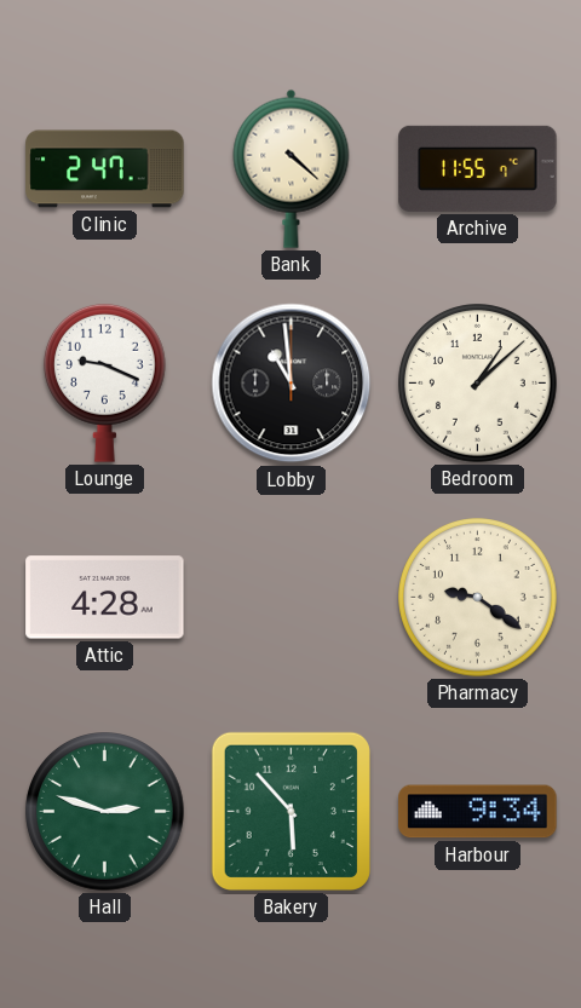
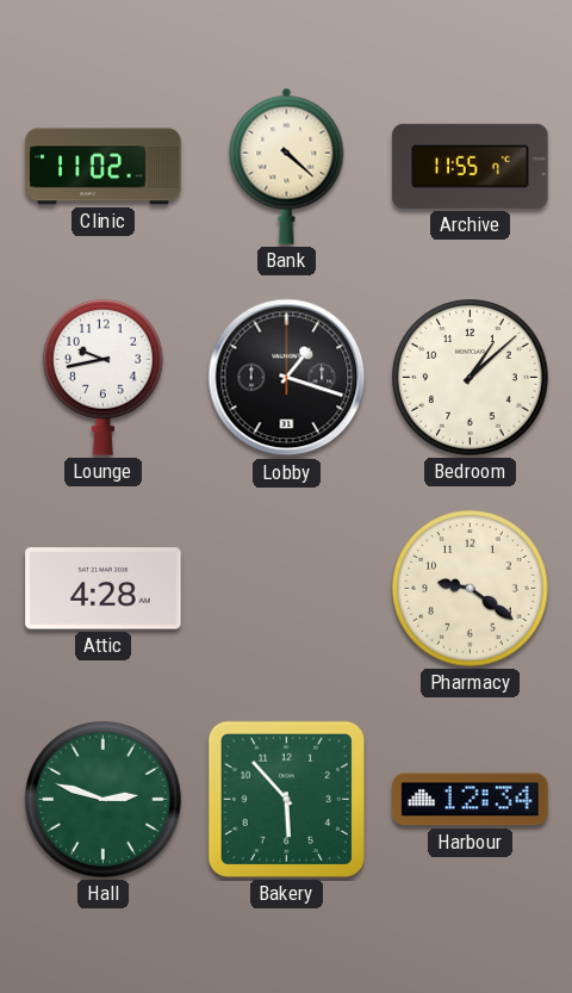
Clinic: 2:47 -> 11:02
Lounge: 9:19 -> 9:43
Lobby: 10:59 -> 1:18
Harbour: 9:34 -> 12:34
